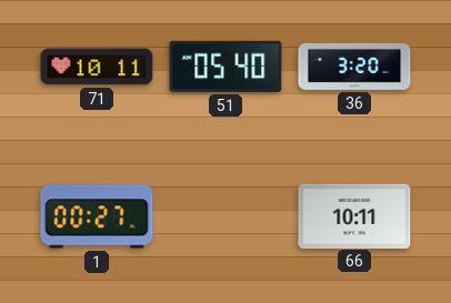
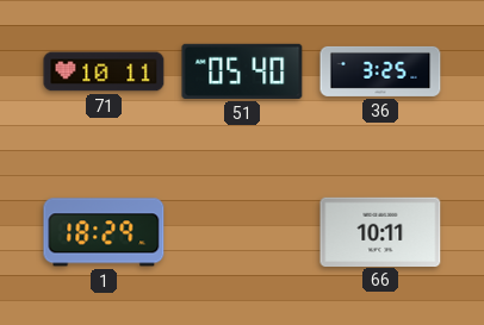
36: 3:20 -> 3:25
1: 00:27 -> 18:29
